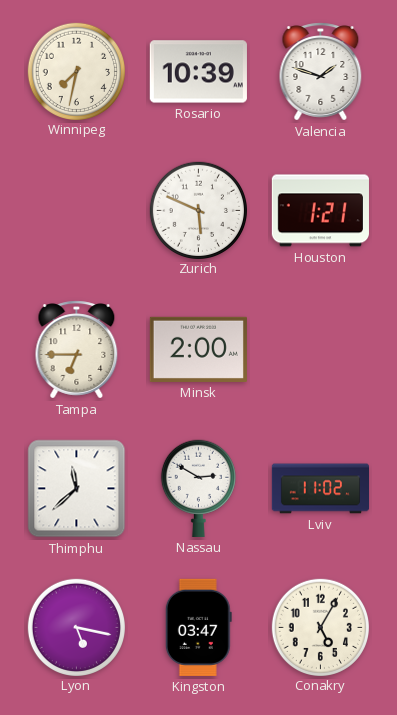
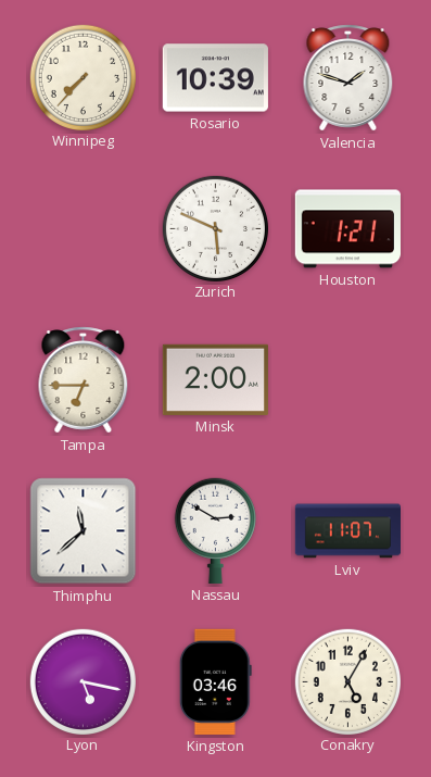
Winnipeg: 7:32 -> 7:37
Lviv: 11:02 -> 11:07
Kingston: 03:47 -> 03:46
